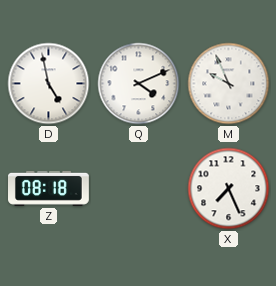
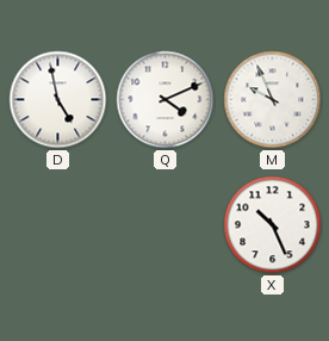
Z: 08:18 -> none
X: 7:26 -> 10:26
